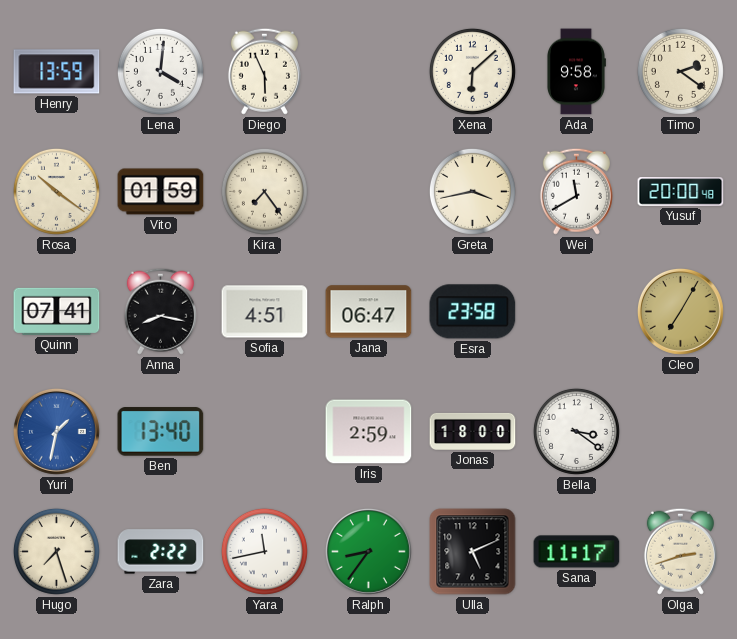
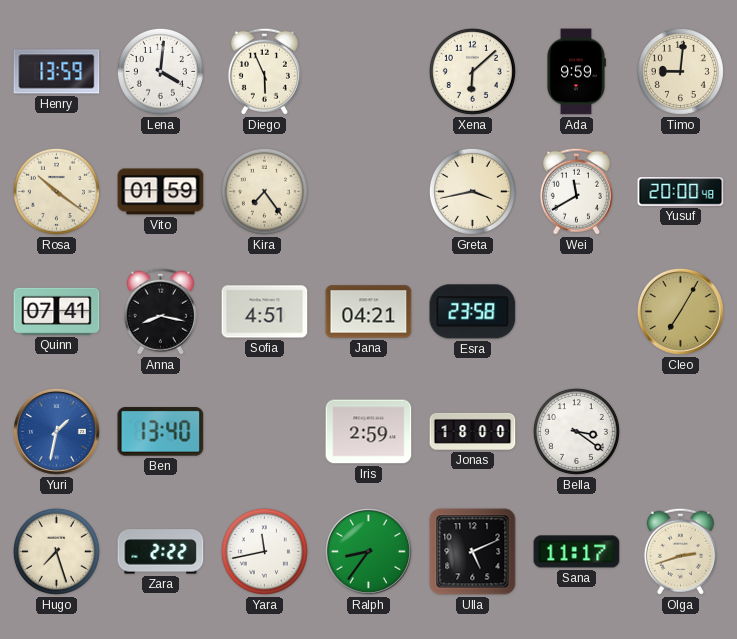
Ada: 9:58 -> 9:59
Timo: 2:21 -> 9:01
Jana: 06:47 -> 04:21
